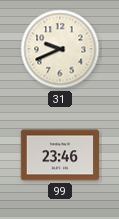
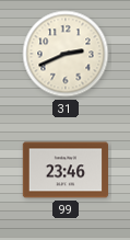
31: 9:41 -> 2:41
